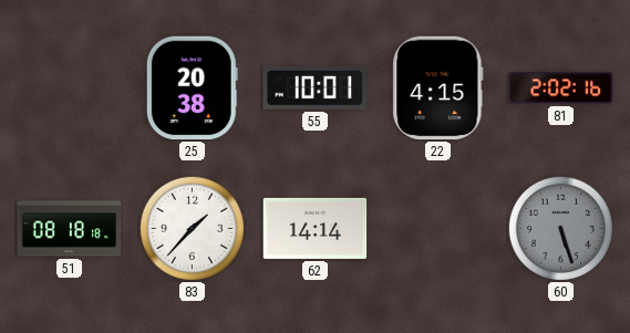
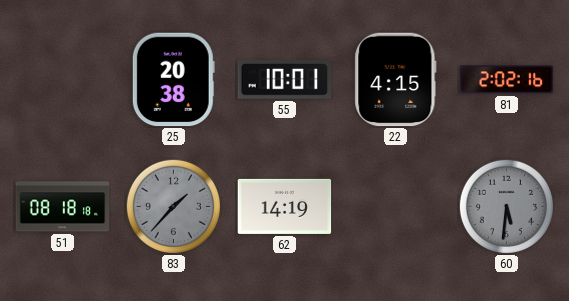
83 dial: white -> grey
62: 14:14 -> 14:19
60: 5:27 -> 5:31
